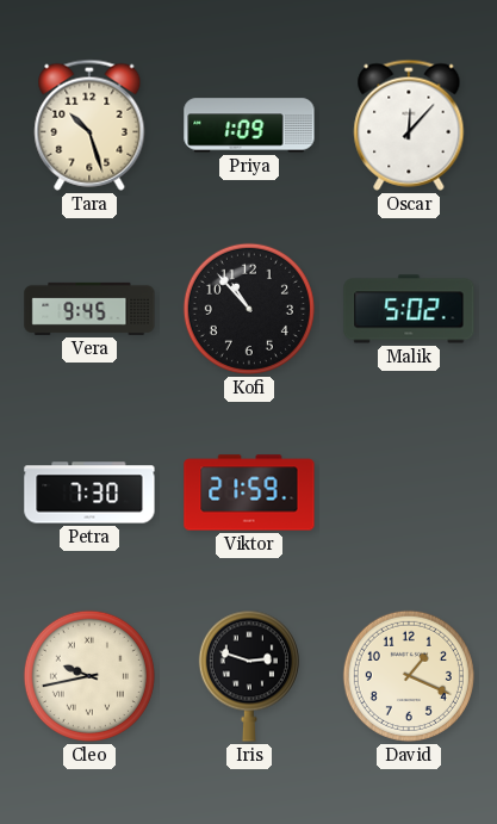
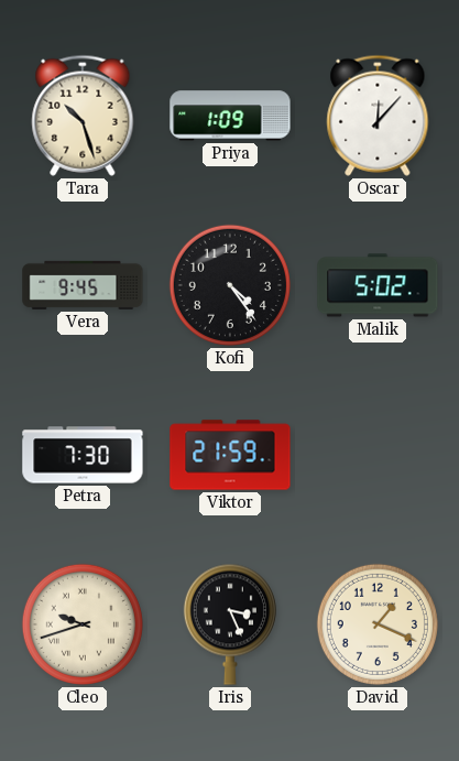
Kofi: 10:53 -> 4:24
Cleo: 9:43 -> 9:42
Iris: 2:48 -> 3:26
